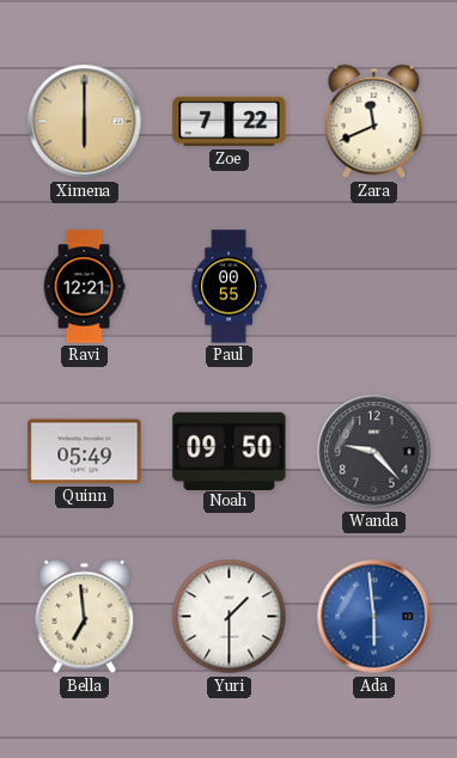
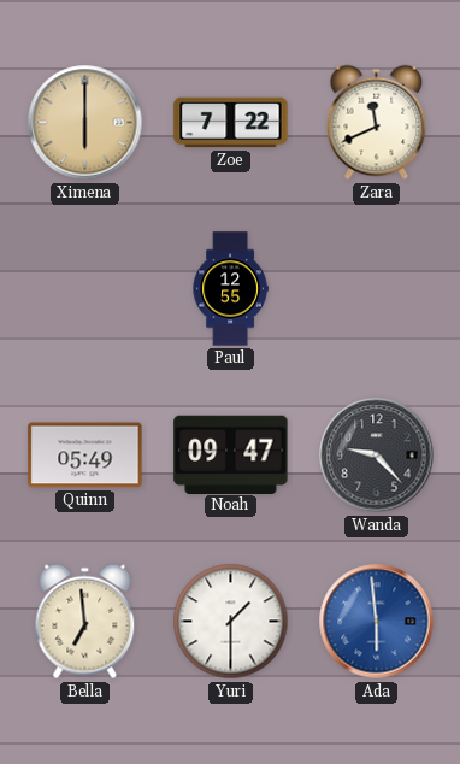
Ravi: 12:21 -> none
Paul: 00:55 -> 12:55
Noah: 09:50 -> 09:47
